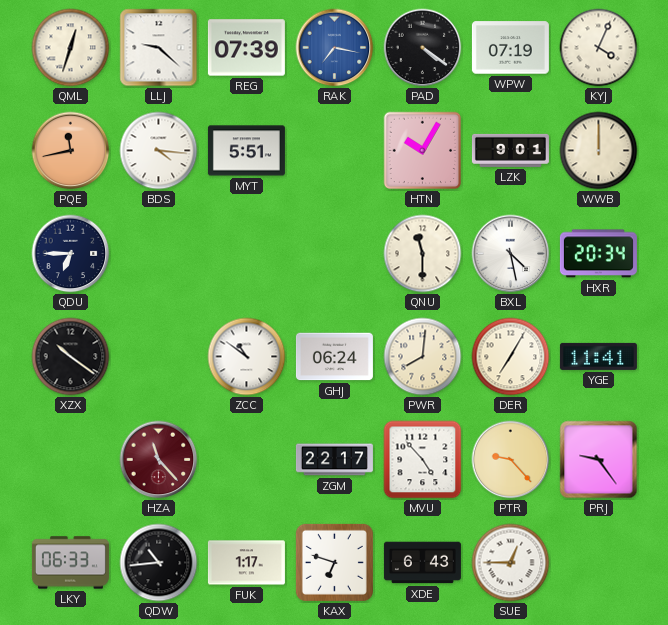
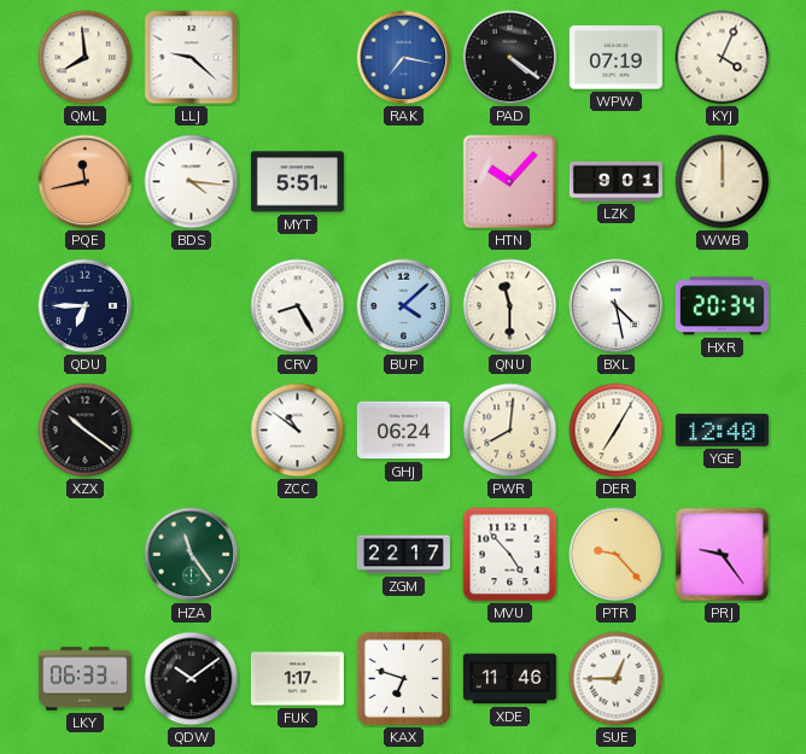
QML: 12:33 -> 7:59
REG: 07:39 -> none
HTN: 10:05 -> 10:07
CRV: none -> 8:25
BUP: none -> 4:08
YGE: 11:41 -> 12:40
HZA: 11:23 -> 11:24
HZA dial: burgundy -> green
QDW: 10:44 -> 10:09
XDE: 6:43 -> 11:46
